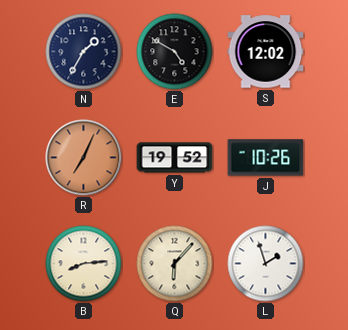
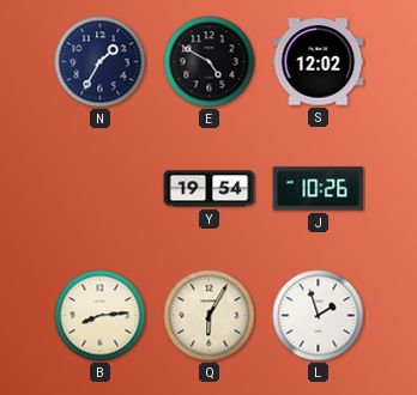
R: 7:04 -> none
Y: 19:52 -> 19:54
Q: 6:07 -> 6:05
